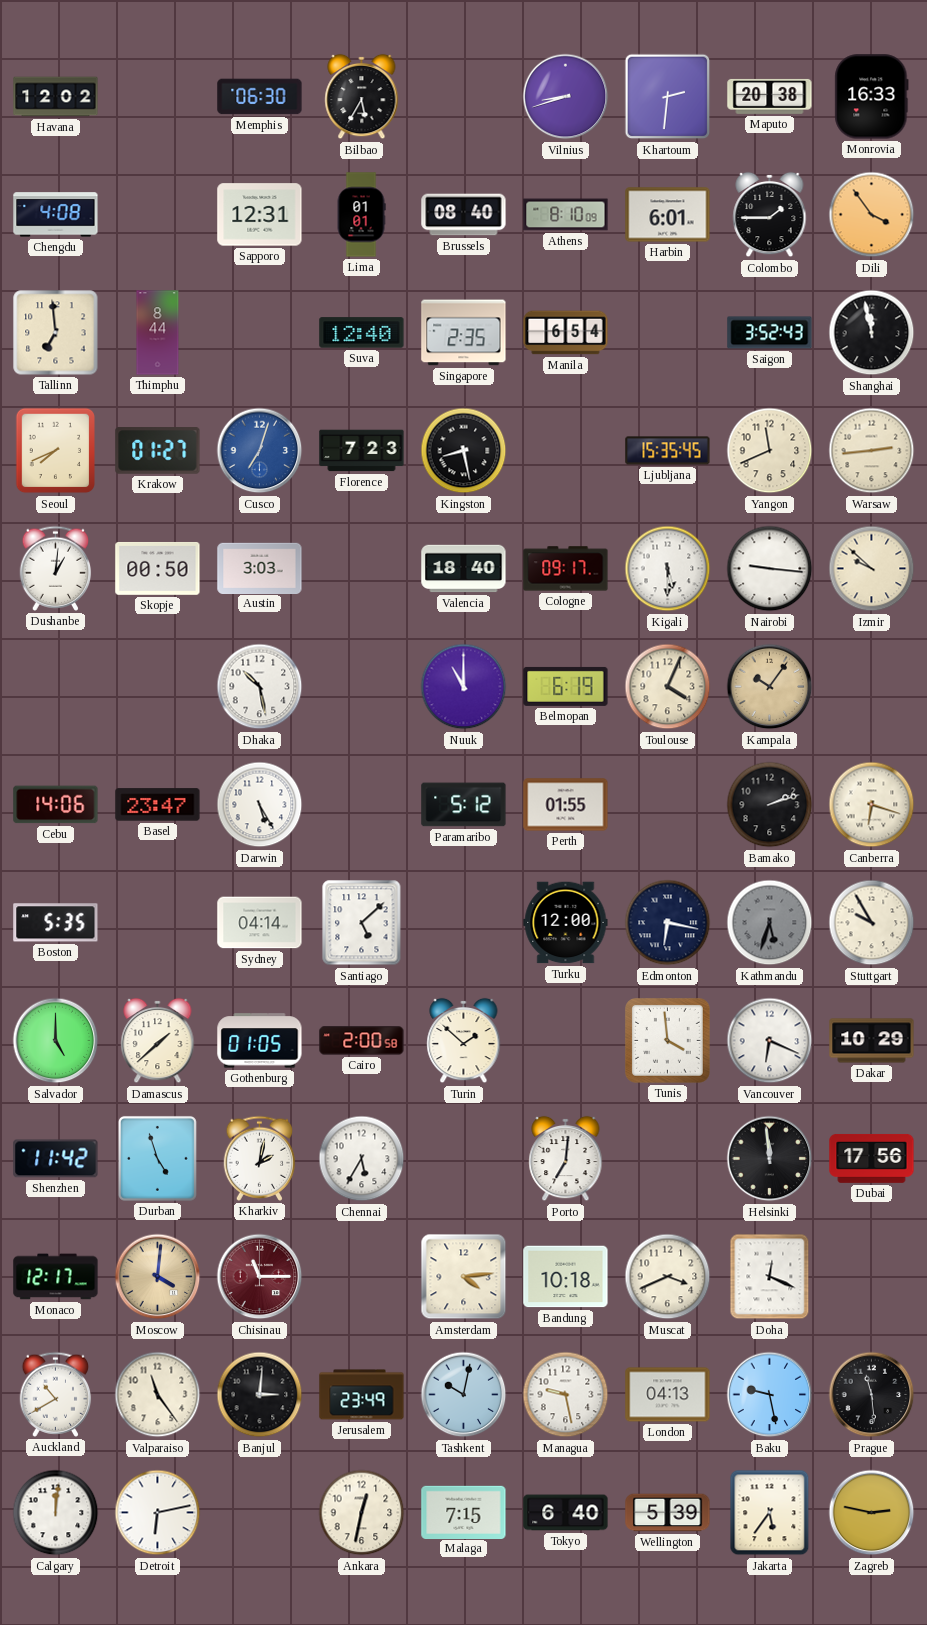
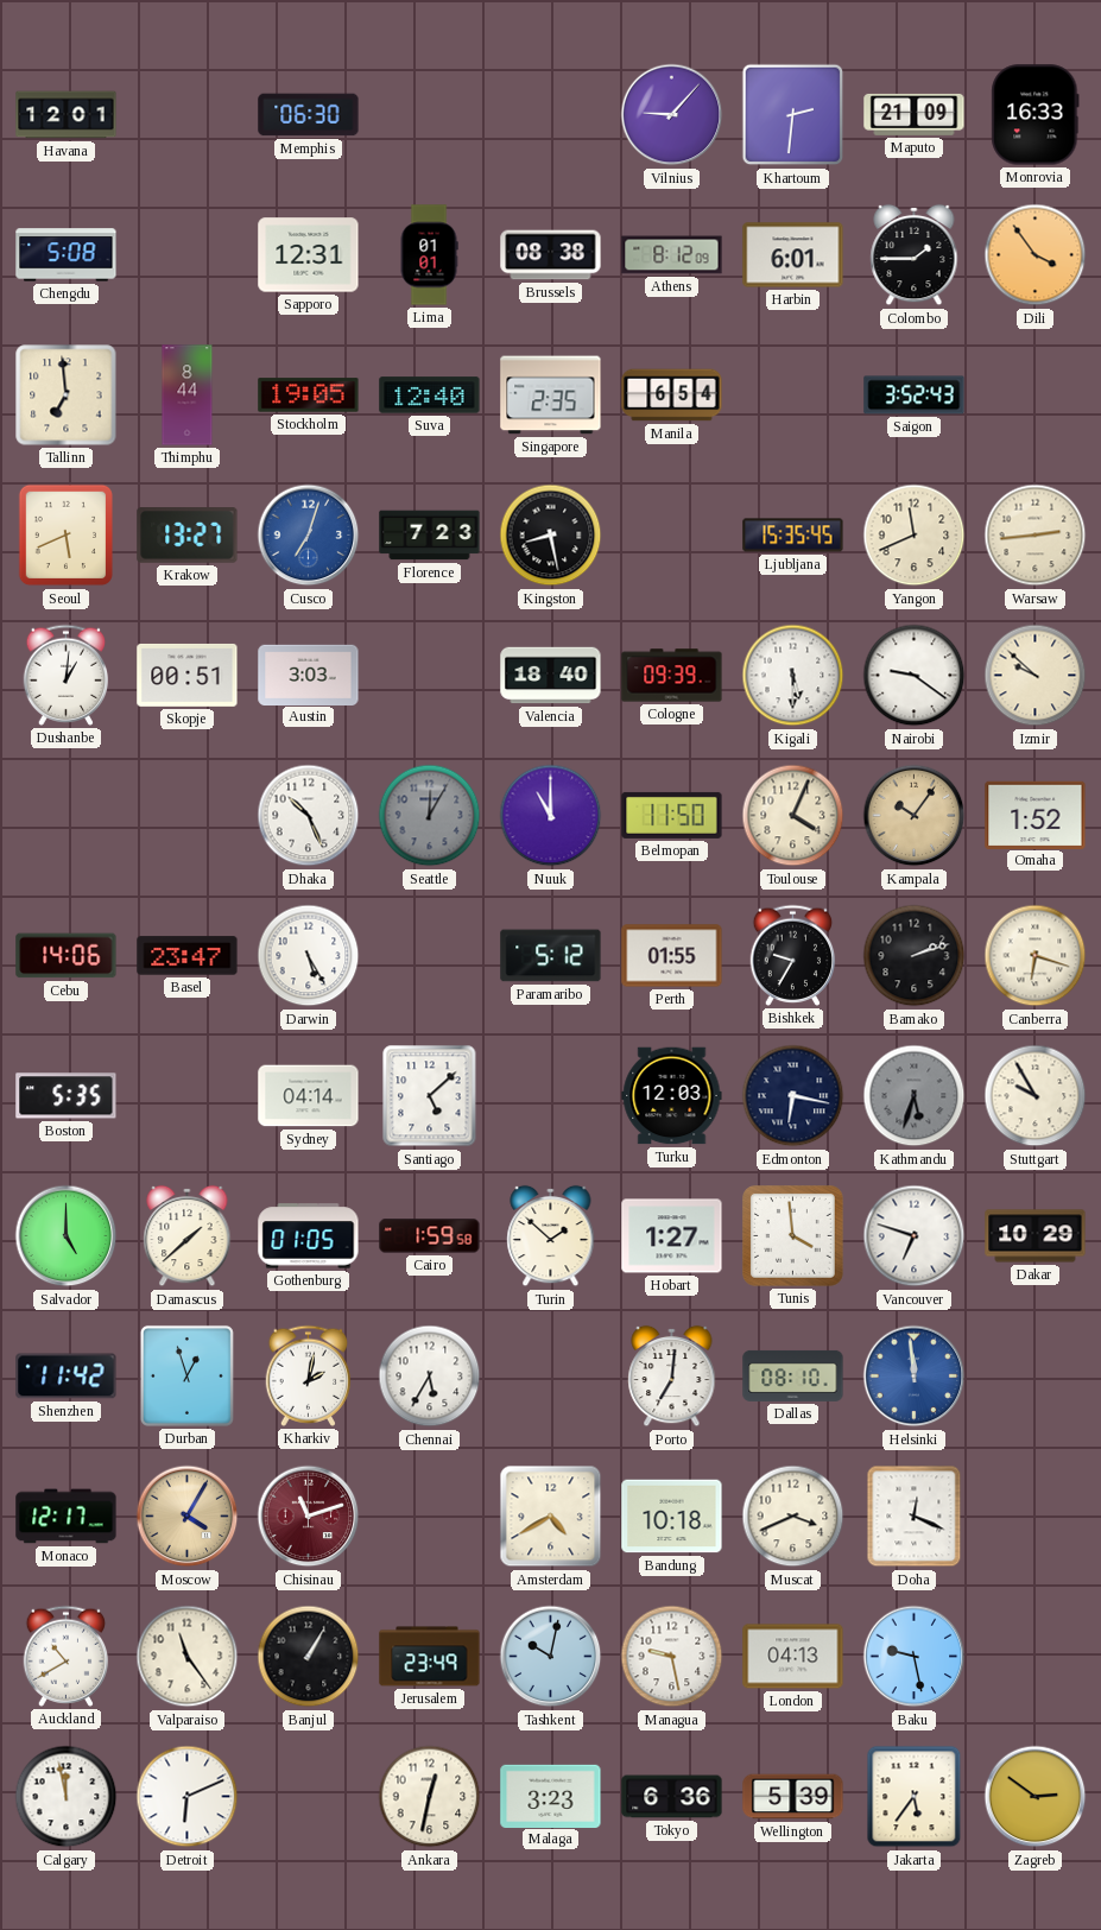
Havana: 12:02 -> 12:01
Bilbao: 5:35 -> none
Vilnius: 8:42 -> 9:07
Maputo: 20:38 -> 21:09
Chengdu: 4:08 -> 5:08
Brussels: 08:40 -> 08:38
Athens: 8:10 -> 8:12
Stockholm: none -> 19:05
Shanghai: 11:58 -> none
Seoul: 7:41 -> 5:41
Krakow: 01:27 -> 13:27
Skopje: 00:50 -> 00:51
Cologne: 09:17 -> 09:39
Nairobi: 9:16 -> 9:21
Dhaka: 10:28 -> 10:26
Seattle: none -> 12:05
Belmopan: 6:19 -> 11:50
Omaha: none -> 1:52
Bishkek: none -> 9:35
Turku: 12:00 -> 12:03
Cairo: 2:00 -> 1:59
Hobart: none -> 1:27
Vancouver: 6:19 -> 6:48
Durban: 4:57 -> 12:57
Dallas: none -> 08:10
Helsinki dial: black -> blue
Dubai: 17:56 -> none
Moscow: 4:01 -> 4:05
Chisinau: 11:15 -> 11:12
Amsterdam: 4:14 -> 4:40
Banjul: 3:01 -> 1:05
Prague: 11:29 -> none
Calgary: 12:01 -> 11:58
Detroit: 6:13 -> 6:11
Malaga: 7:15 -> 3:23
Tokyo: 6:40 -> 6:36
Zagreb: 2:47 -> 2:51
